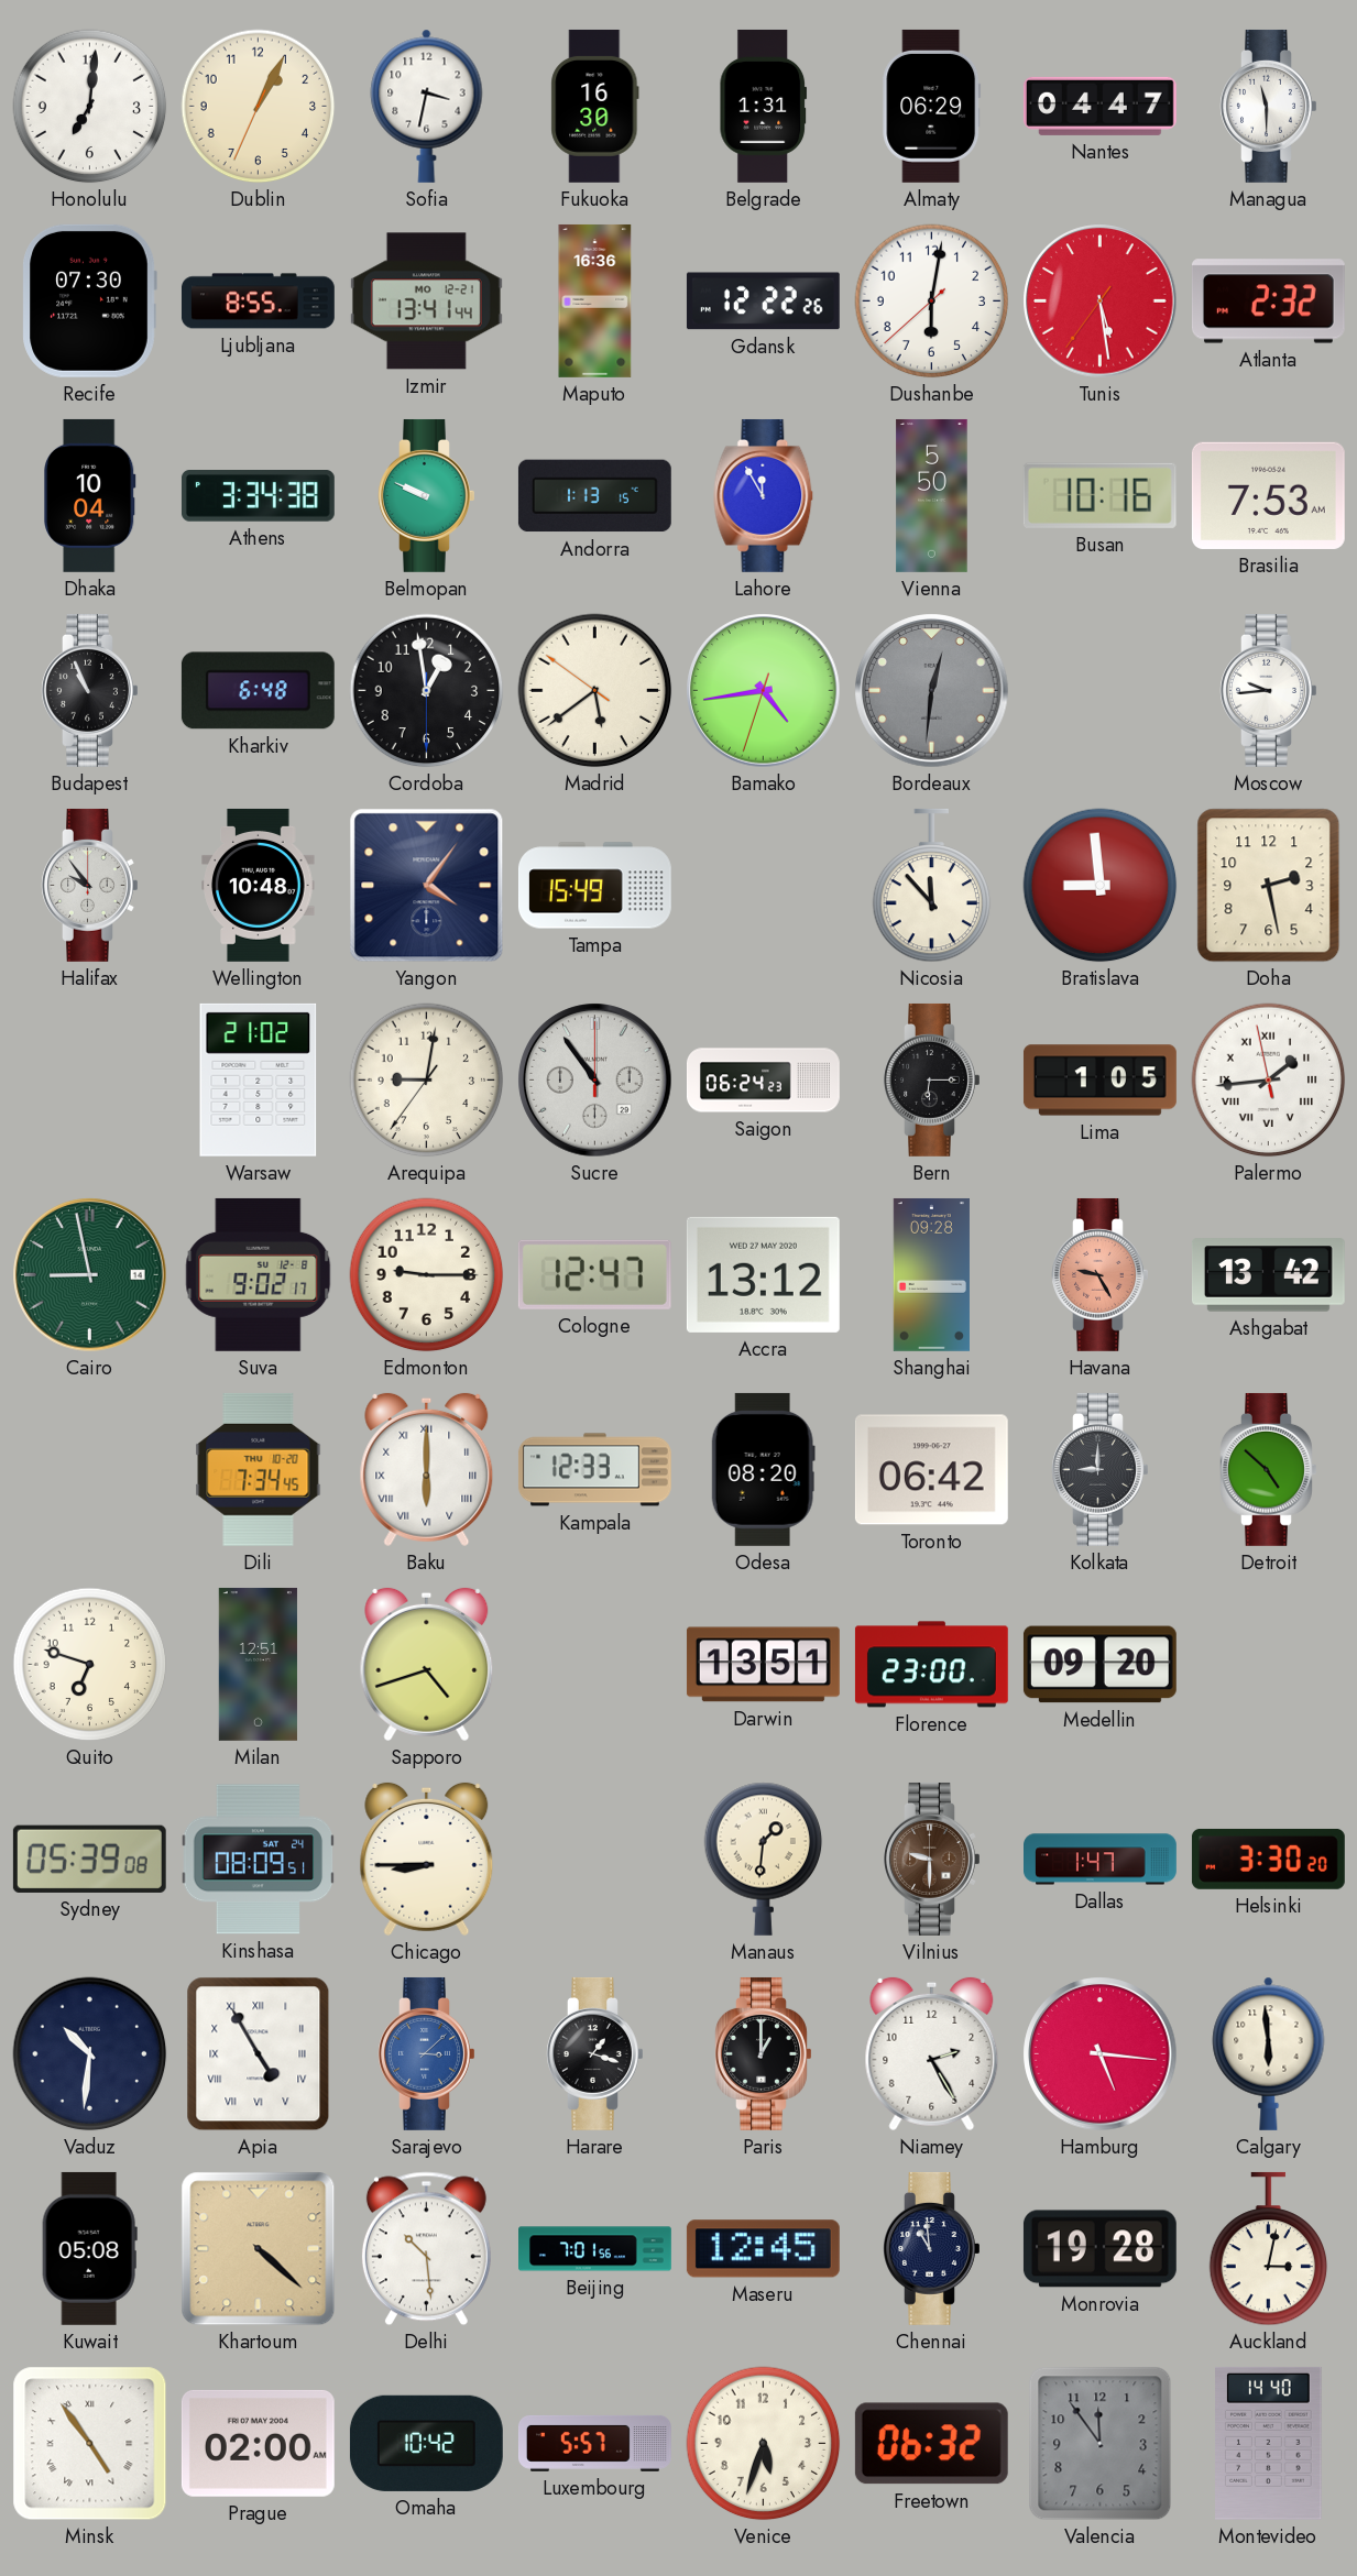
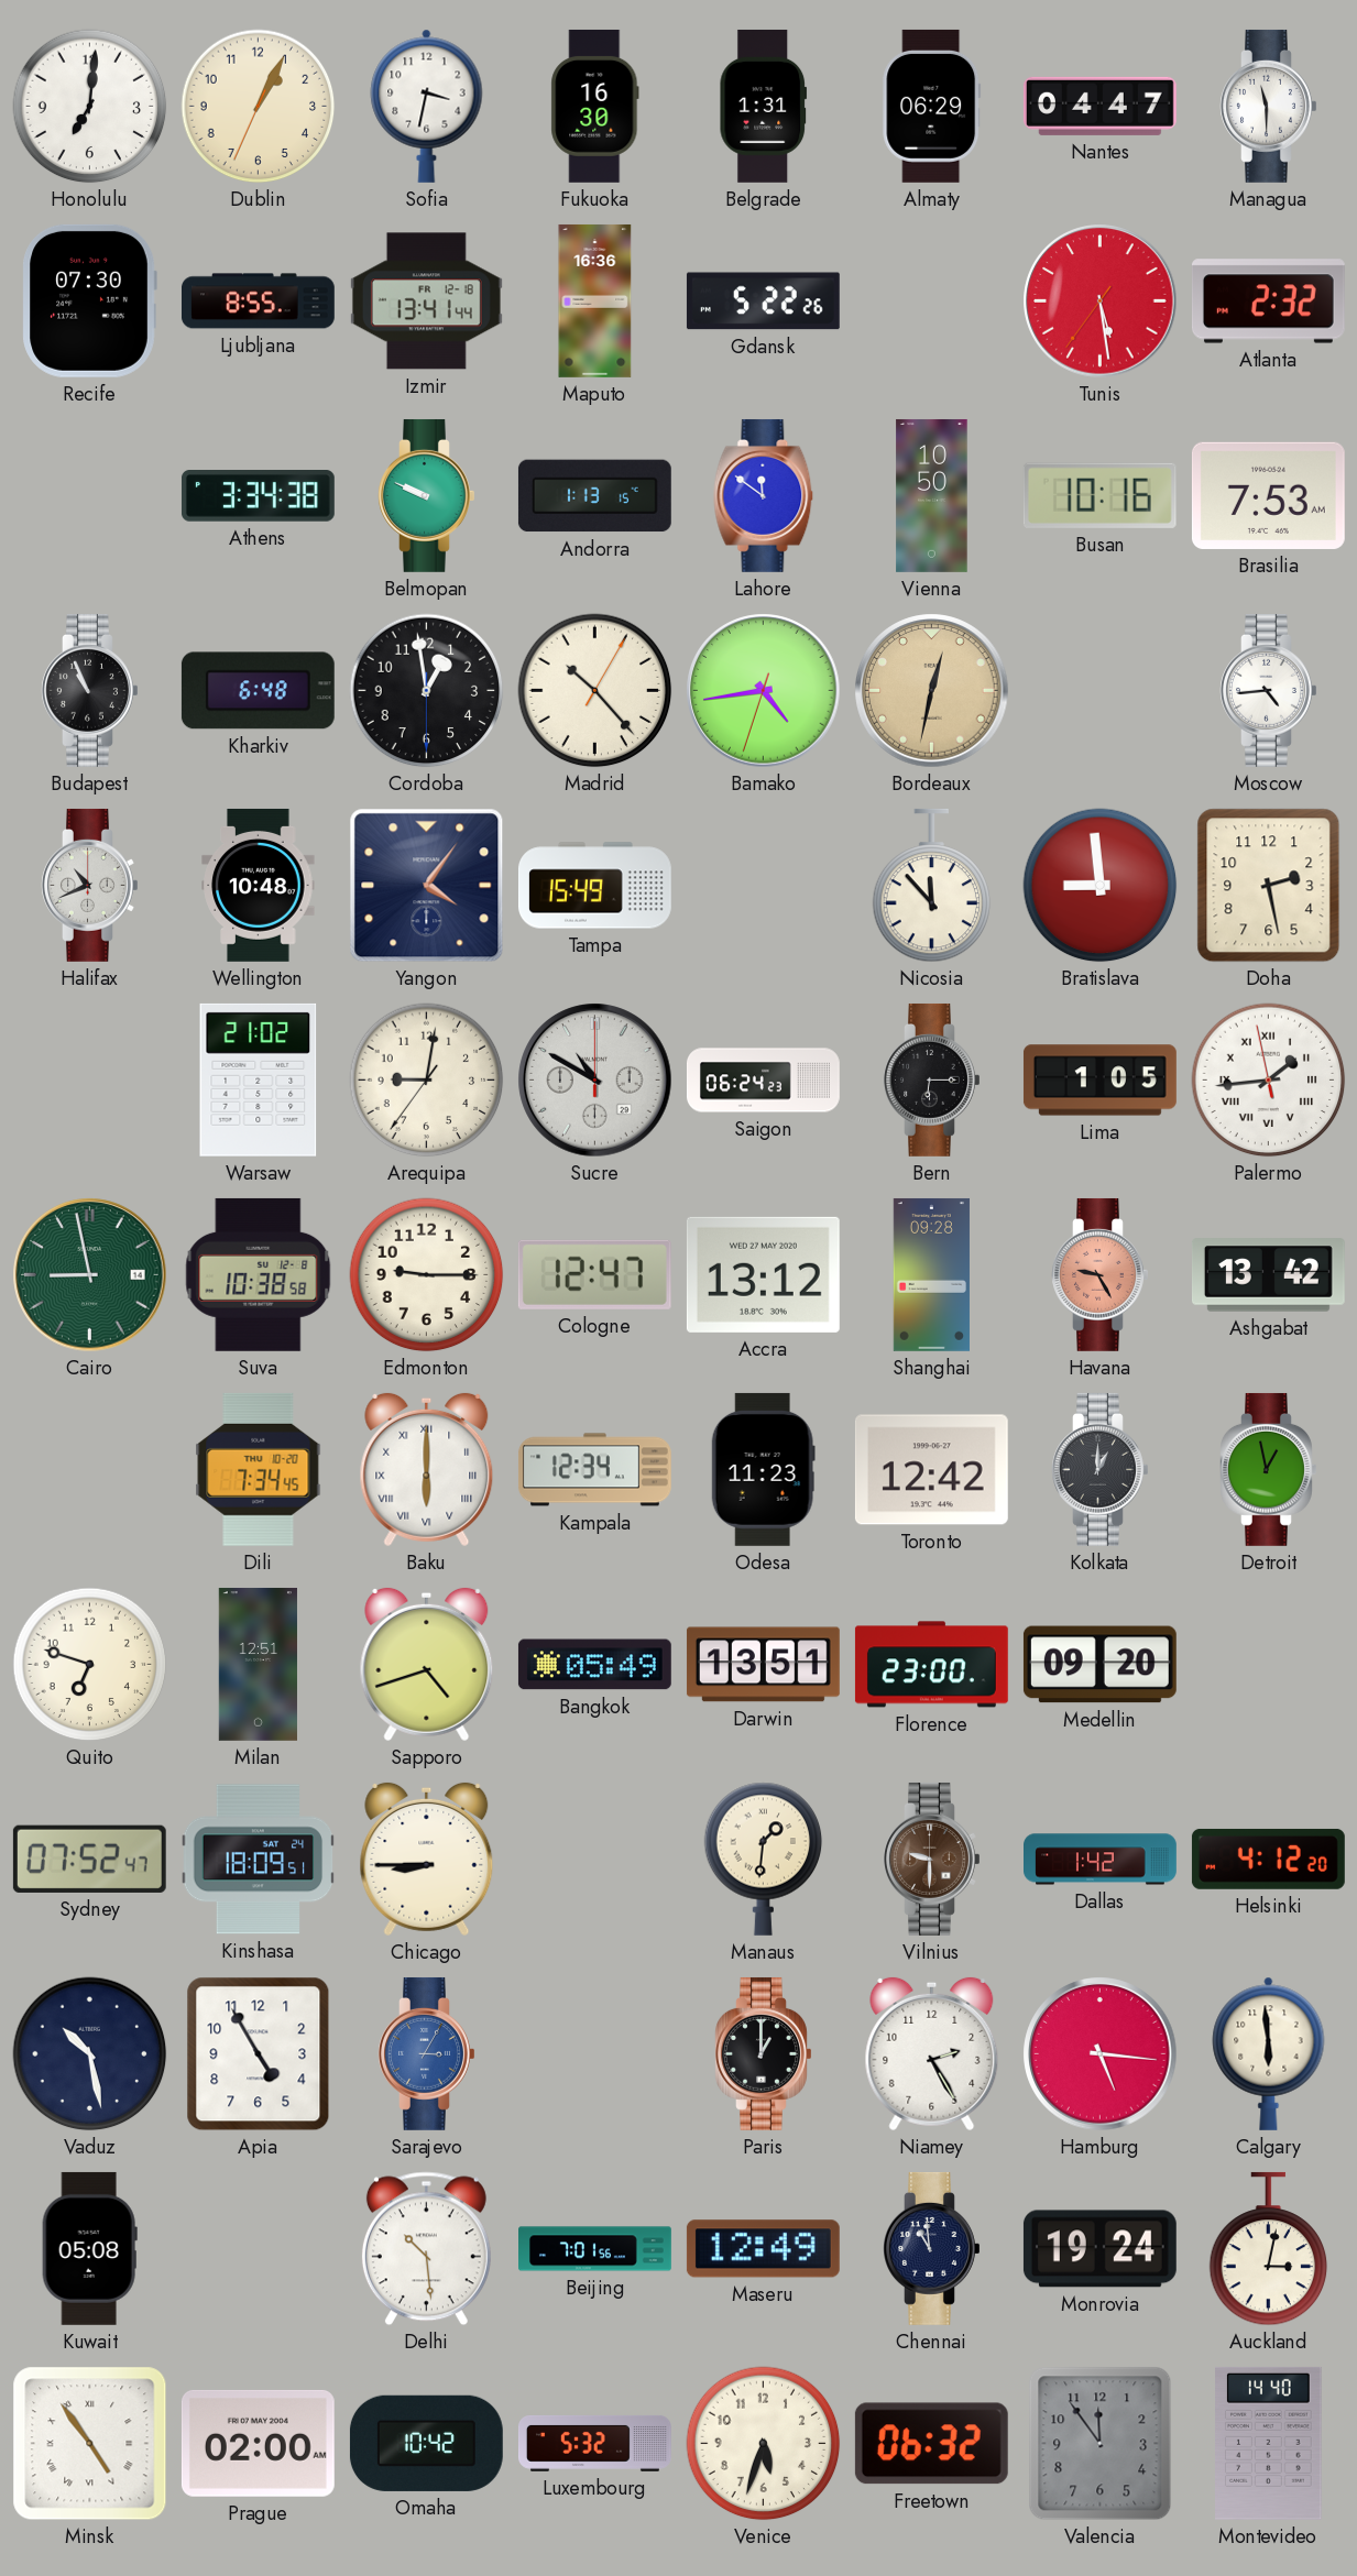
Izmir date: MO 12-21 -> FR 12-18
Gdansk: 12:22 -> 5:22
Dushanbe: 6:01 -> none
Dhaka: 10:04 -> none
Lahore: 11:55 -> 11:51
Vienna: 5:50 -> 10:50
Madrid: 5:38 -> 10:23
Bordeaux: 12:31 -> 12:32
Bordeaux dial: grey -> champagne
Moscow: 9:44 -> 4:44
Halifax: 9:54 -> 10:41
Sucre: 10:54 -> 10:50
Suva: 9:02 -> 10:38
Kampala: 12:33 -> 12:34
Odesa: 08:20 -> 11:23
Toronto: 06:42 -> 12:42
Kolkata: 9:00 -> 1:00
Detroit: 4:52 -> 12:58
Bangkok: none -> 05:49
Sydney: 05:39 -> 07:52
Kinshasa: 08:09 -> 18:09
Dallas: 1:47 -> 1:42
Helsinki: 3:30 -> 4:12
Vaduz: 10:31 -> 10:28
Apia numerals: Roman -> Arabic
Sarajevo: 3:08 -> 3:05
Harare: 1:18 -> none
Khartoum: 4:22 -> none
Maseru: 12:45 -> 12:49
Monrovia: 19:28 -> 19:24
Luxembourg: 5:57 -> 5:32
